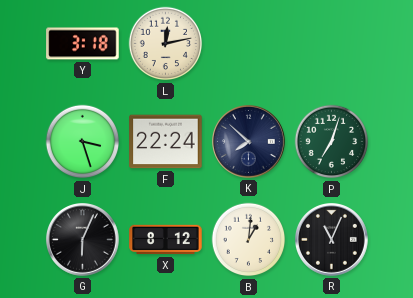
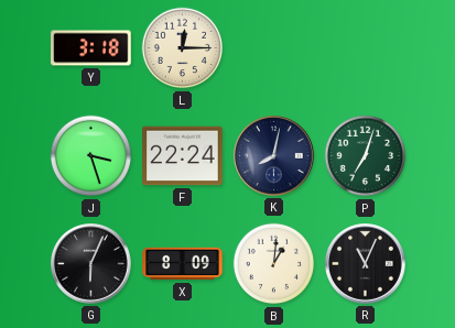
L: 12:13 -> 12:15
K: 7:52 -> 8:02
X: 8:12 -> 8:09
